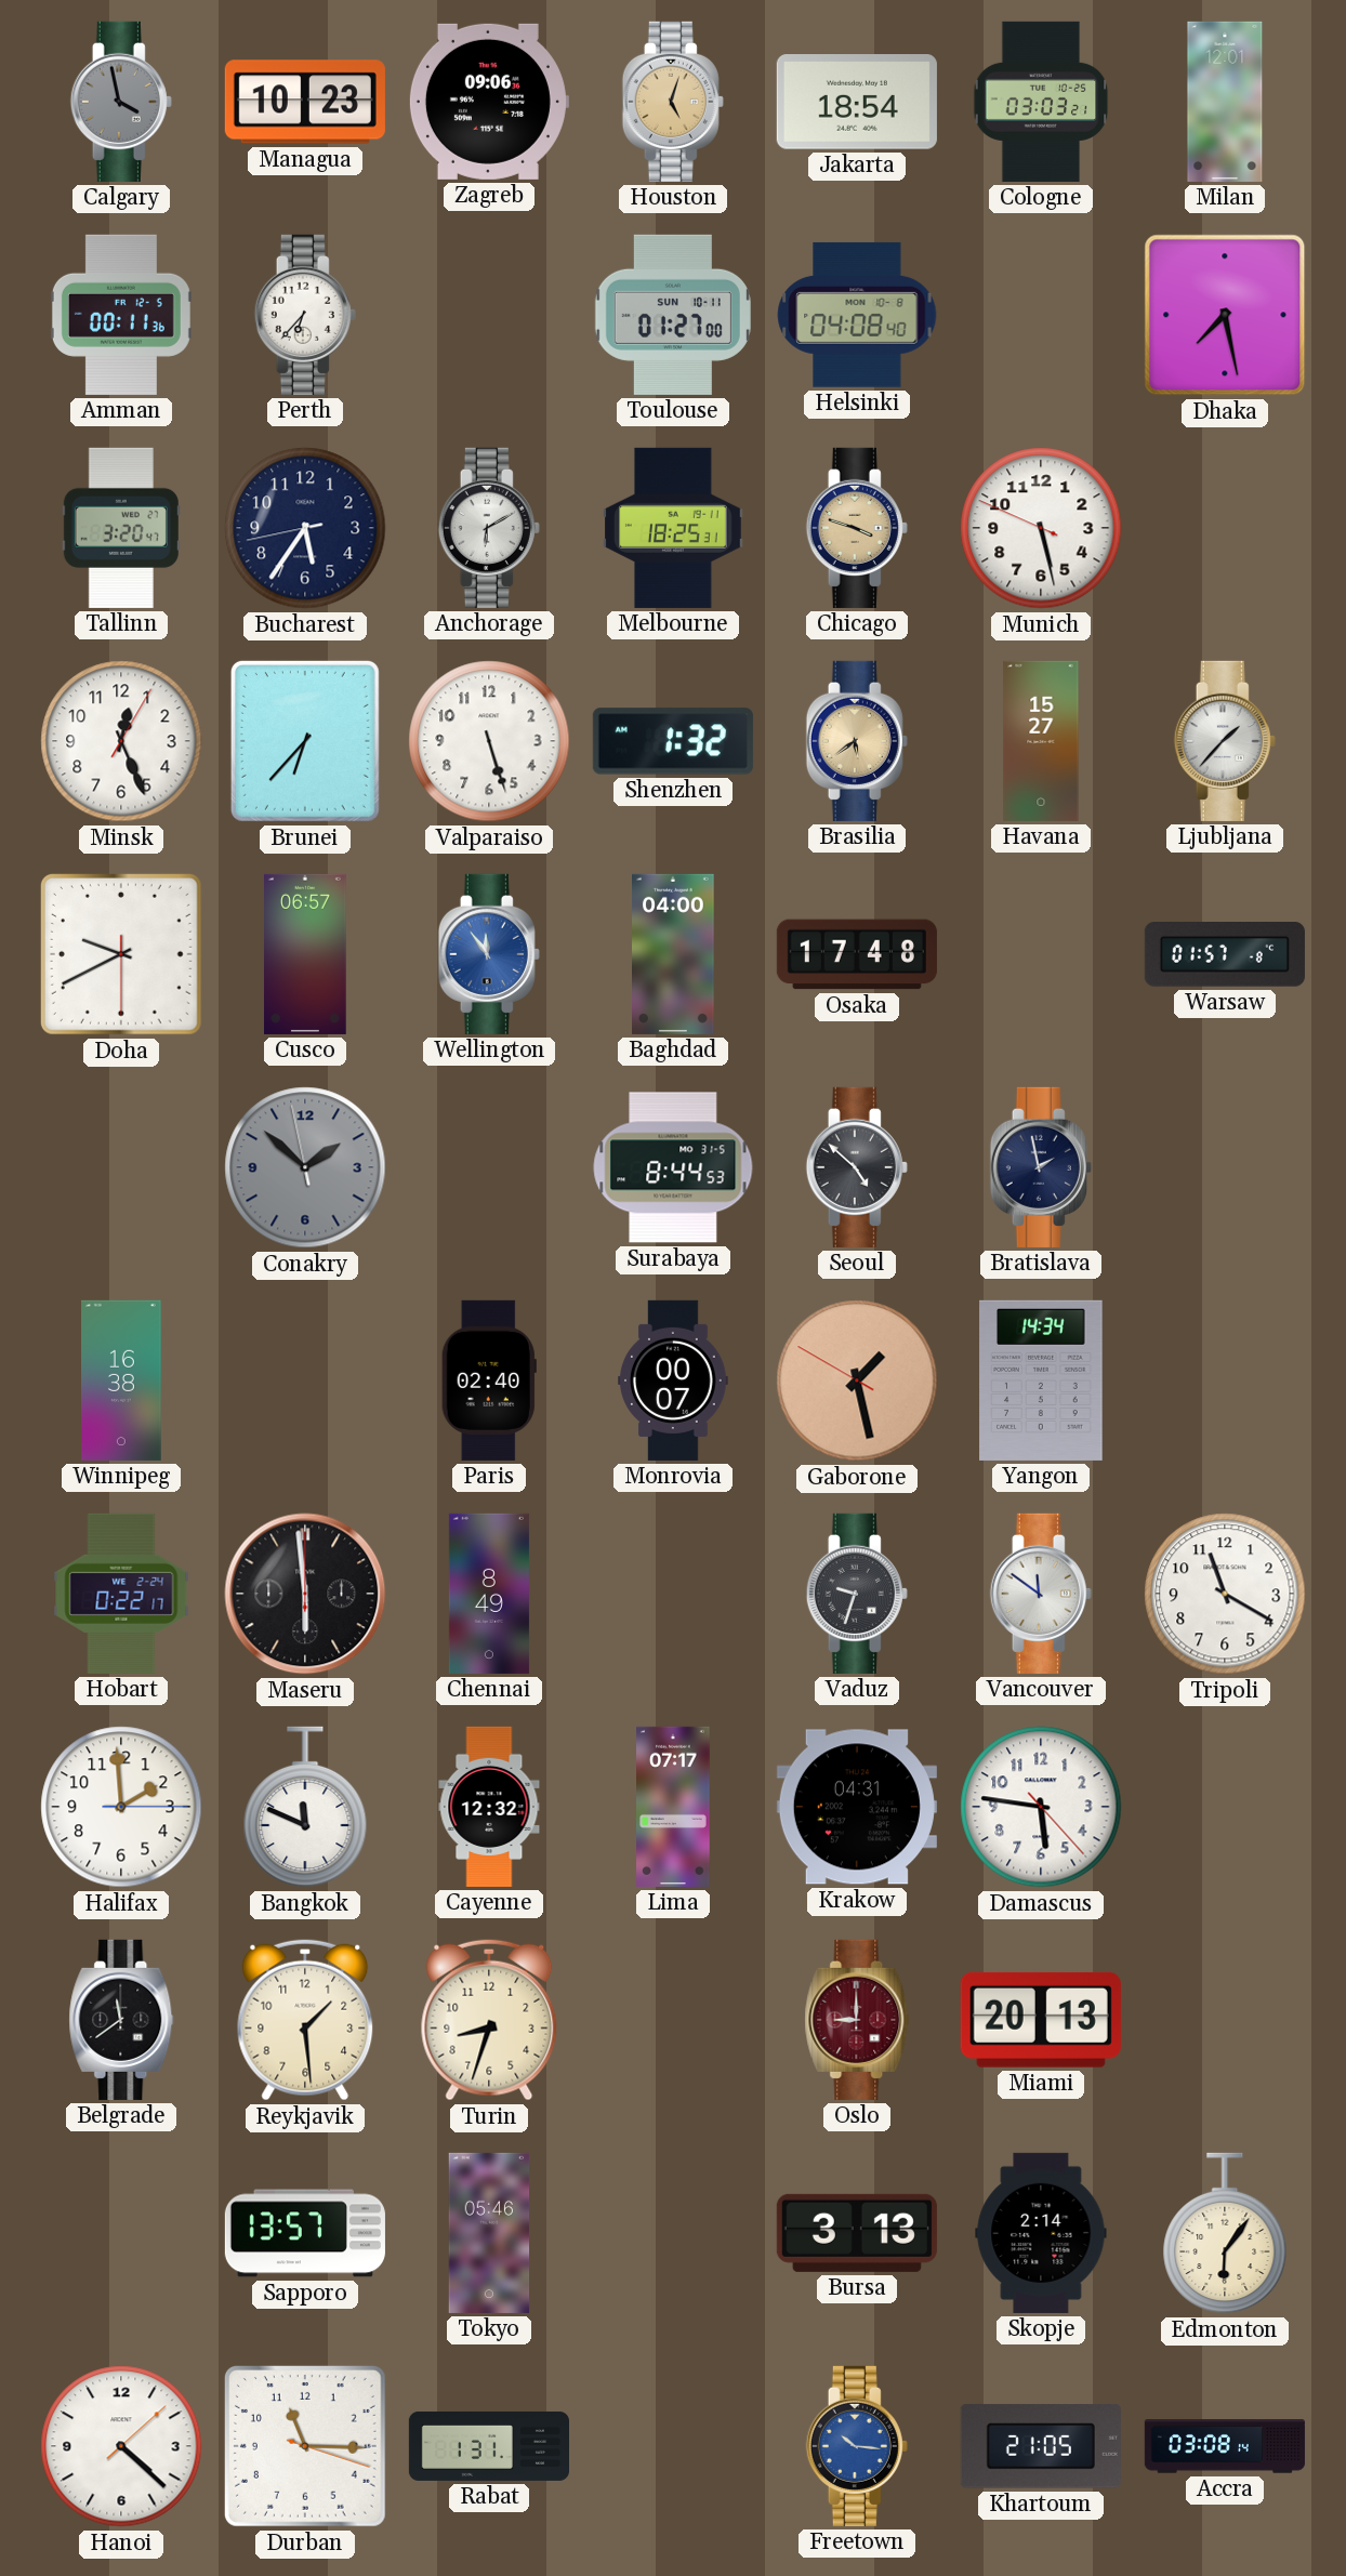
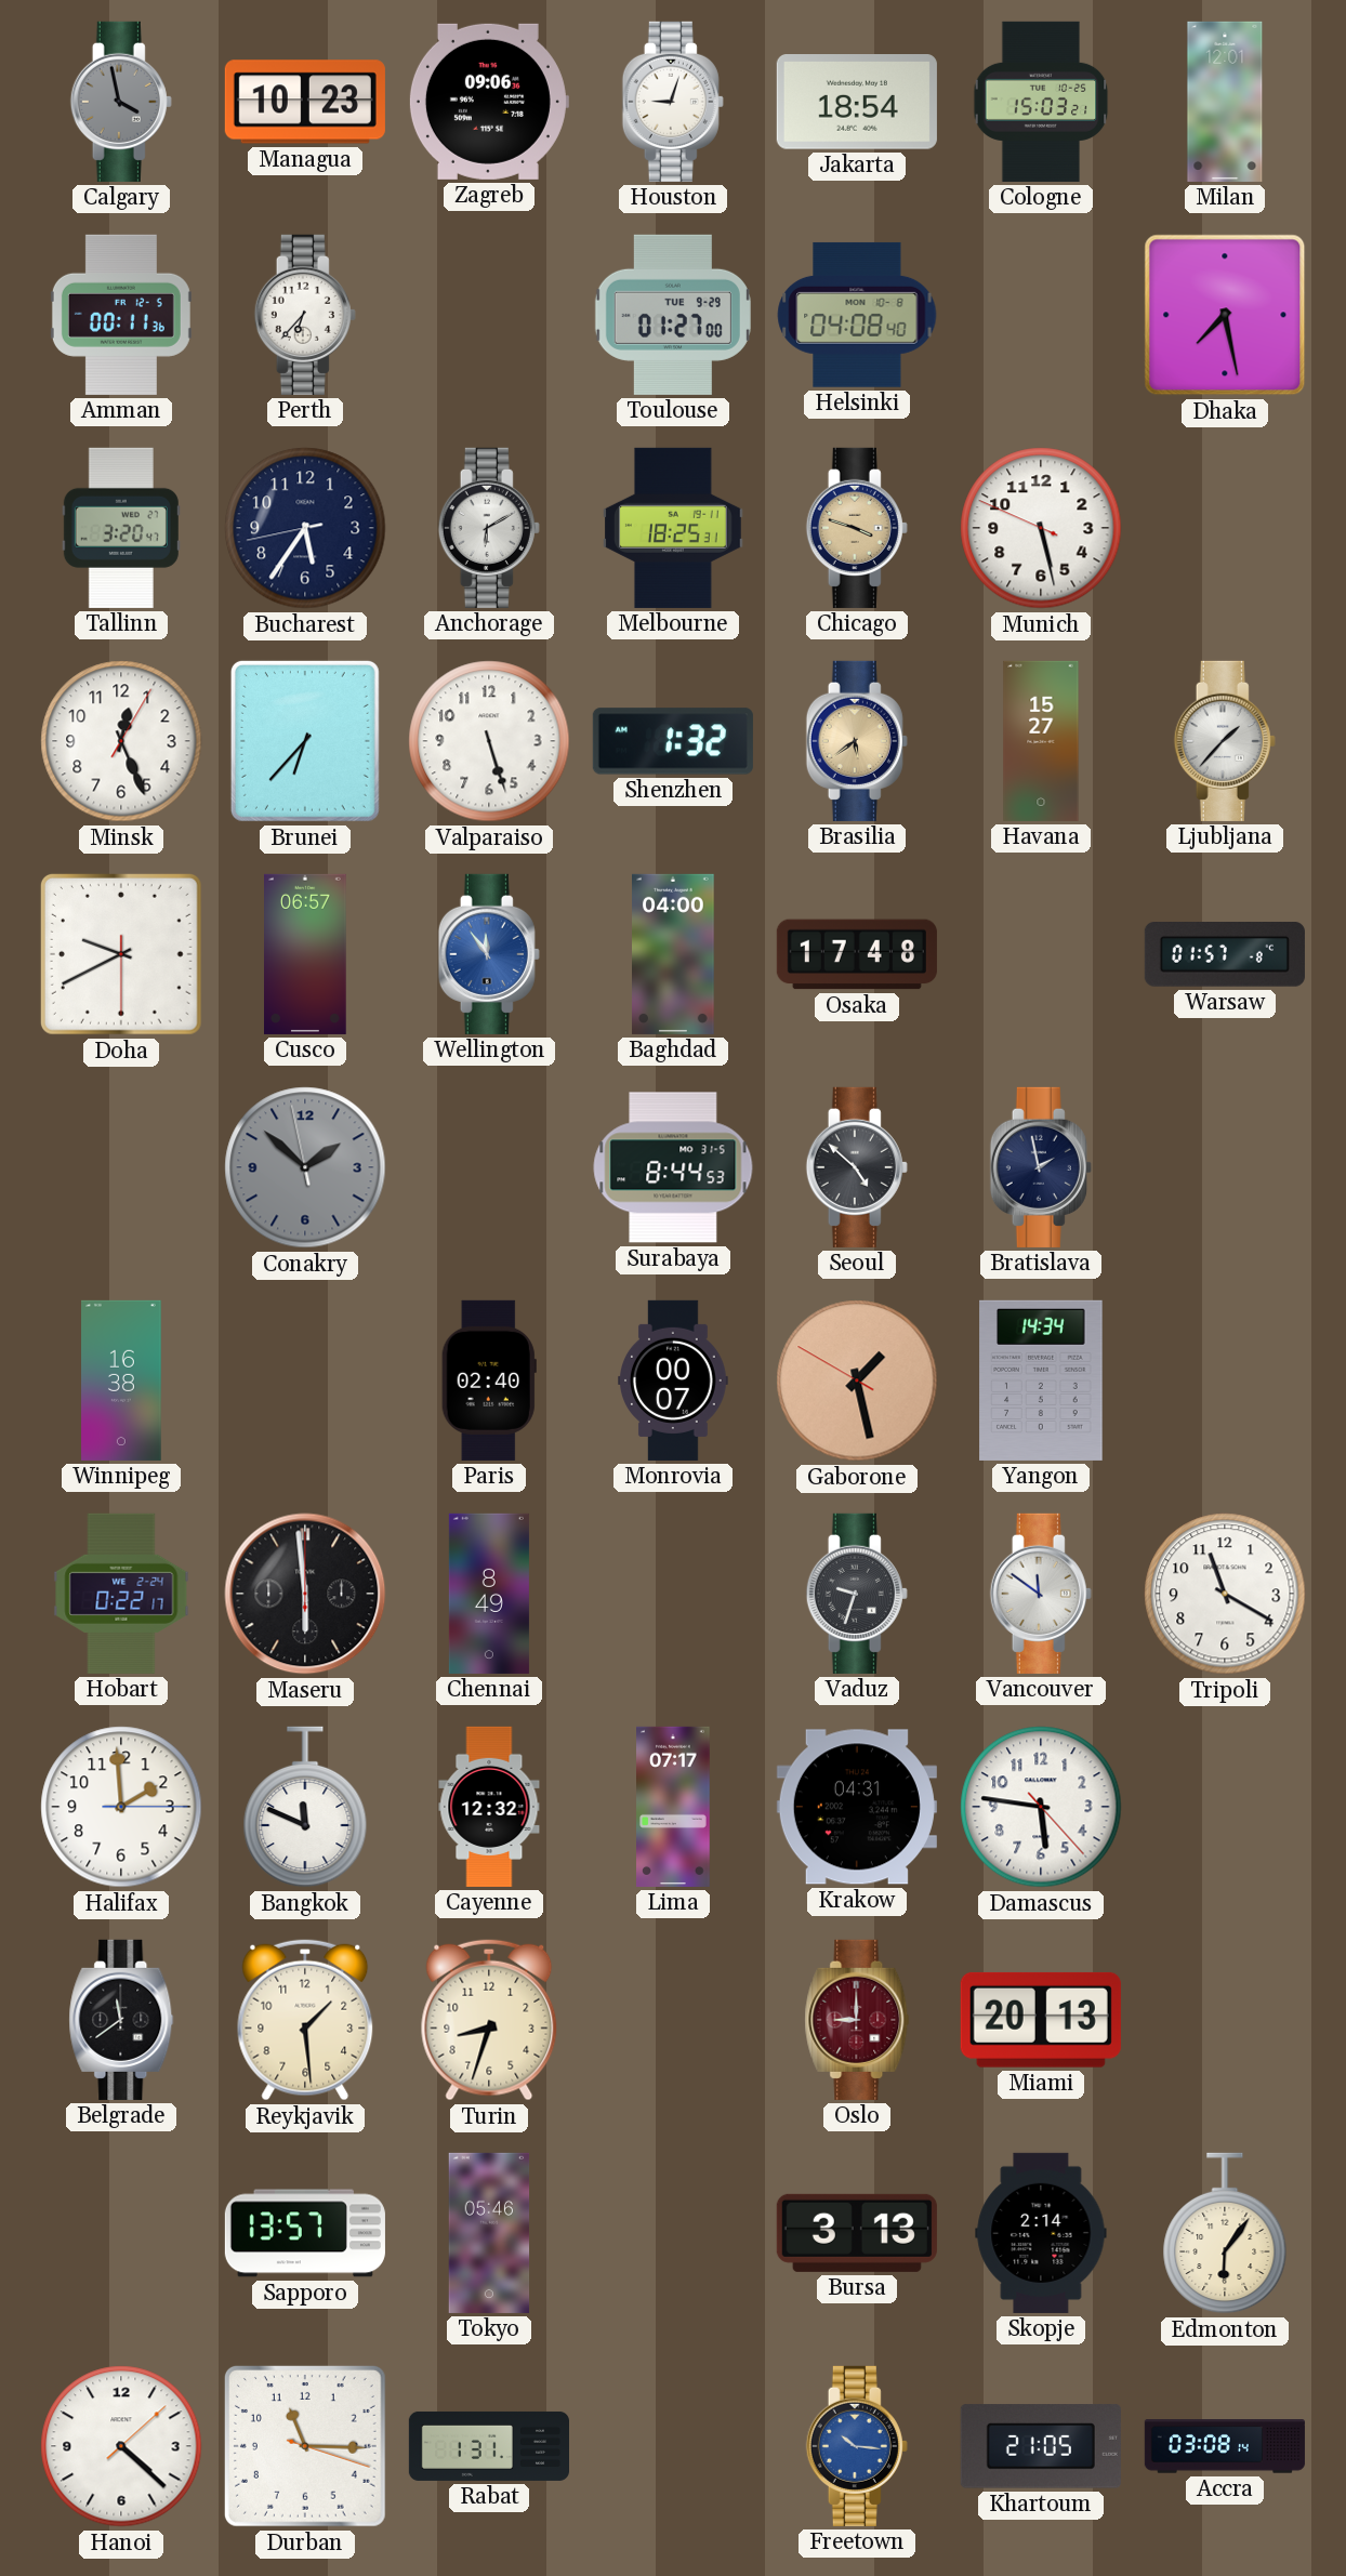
Houston: 5:03 -> 9:03
Houston dial: champagne -> white
Cologne: 03:03 -> 15:03
Toulouse date: SUN 10-11 -> TUE 9-29
